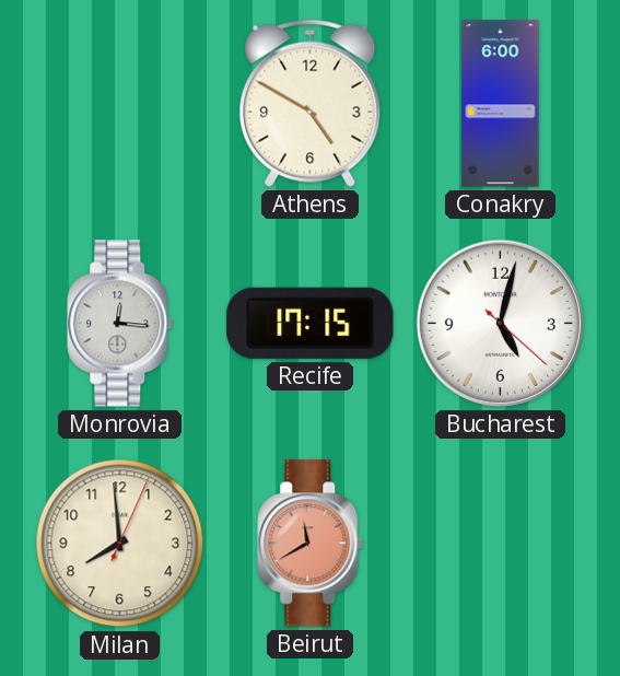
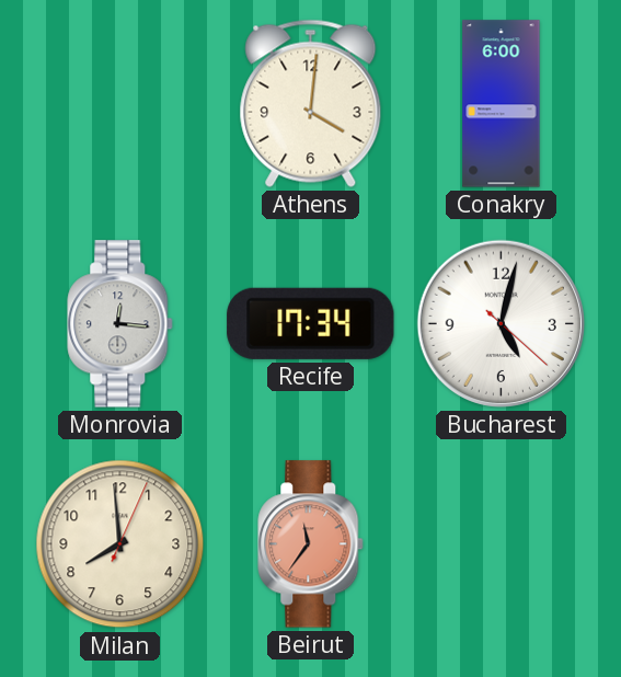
Athens: 4:50 -> 4:01
Recife: 17:15 -> 17:34
Beirut: 11:40 -> 11:36
